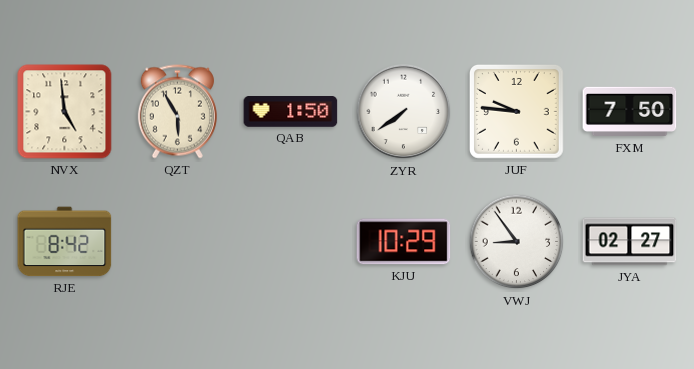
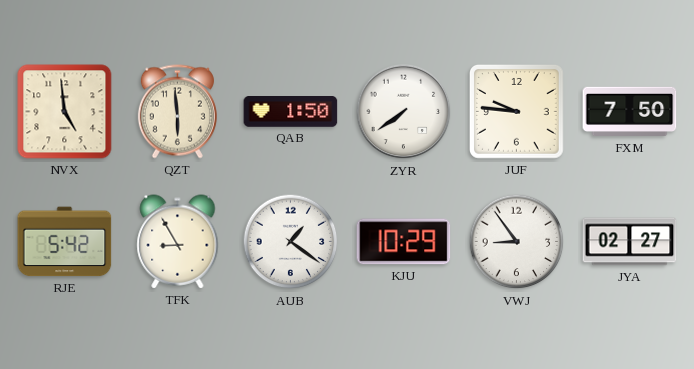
QZT: 5:55 -> 5:59
RJE: 8:42 -> 5:42
TFK: none -> 8:55
AUB: none -> 1:21
